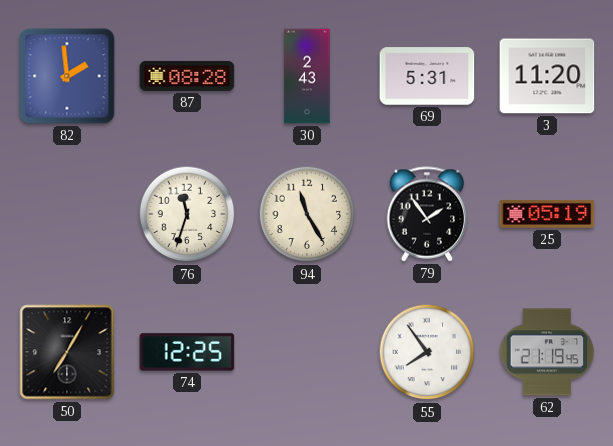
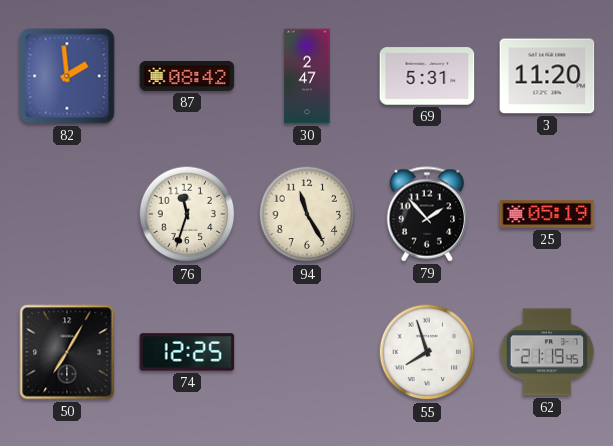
87: 08:28 -> 08:42
30: 2:43 -> 2:47
79: 1:54 -> 1:53
55: 7:54 -> 7:57
